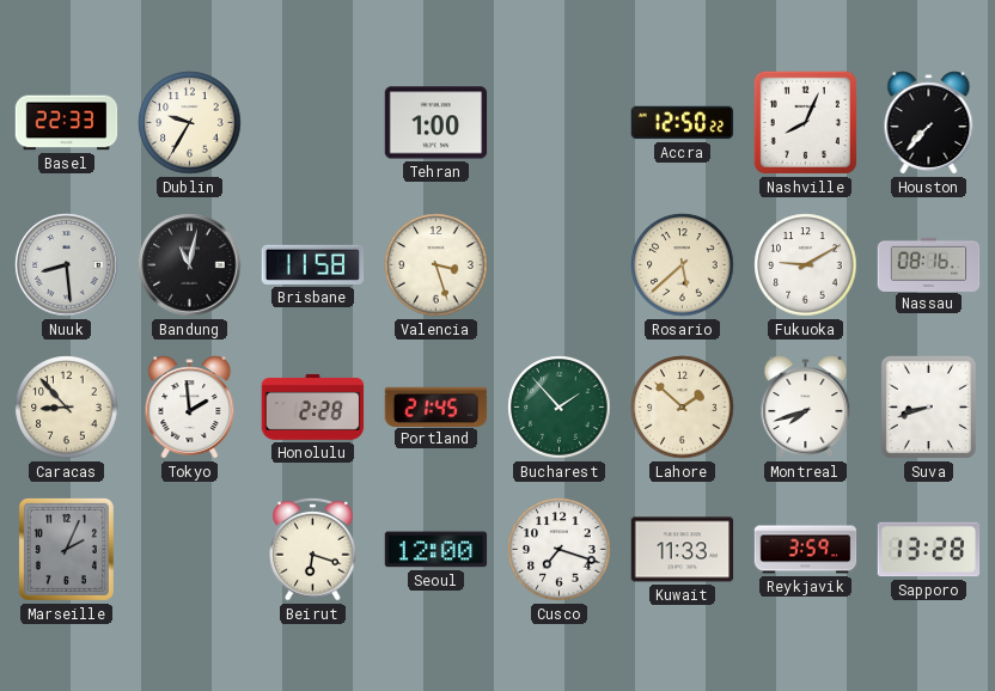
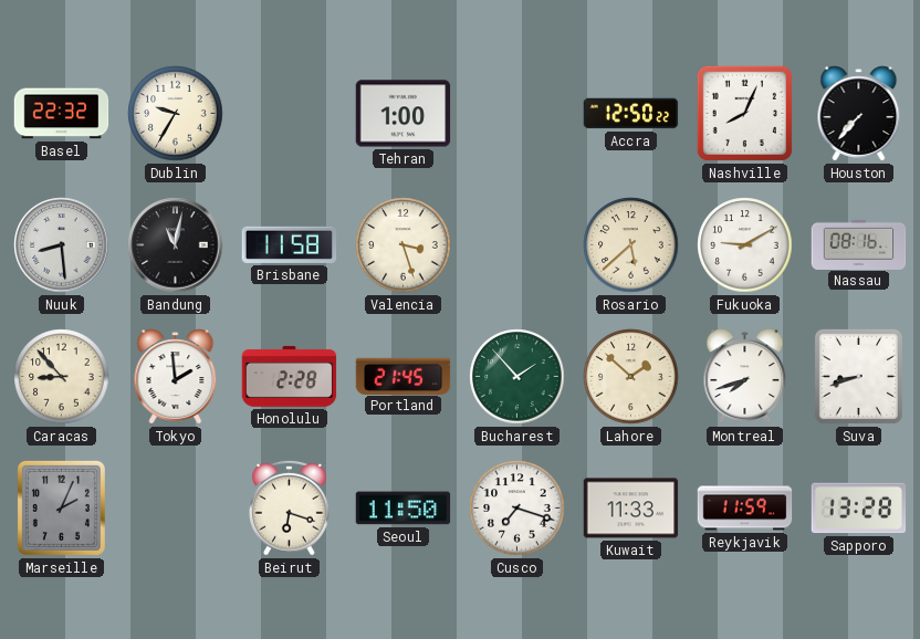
Basel: 22:33 -> 22:32
Seoul: 12:00 -> 11:50
Reykjavik: 3:59 -> 11:59
